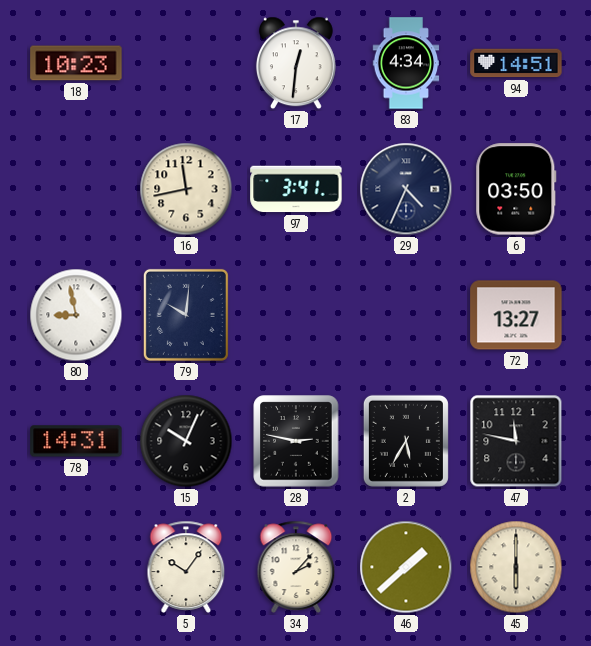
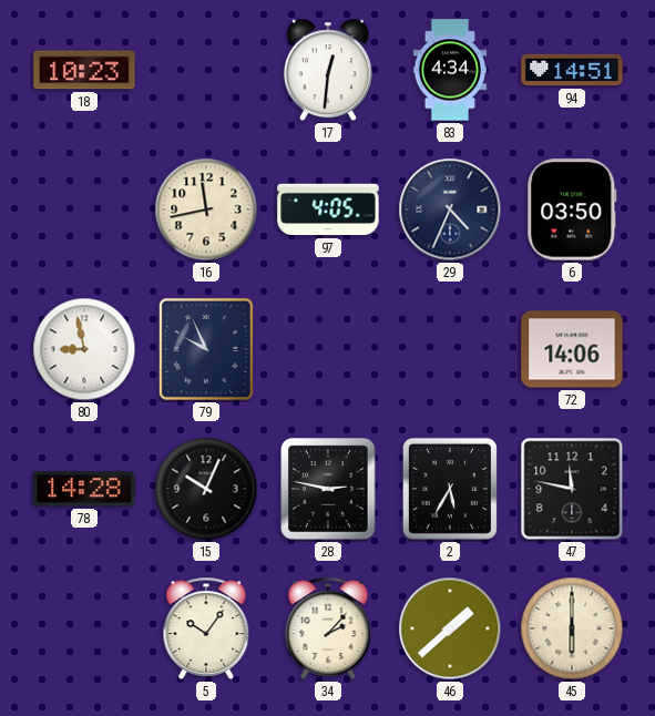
97: 3:41 -> 4:05
79: 10:01 -> 9:56
72: 13:27 -> 14:06
78: 14:31 -> 14:28
